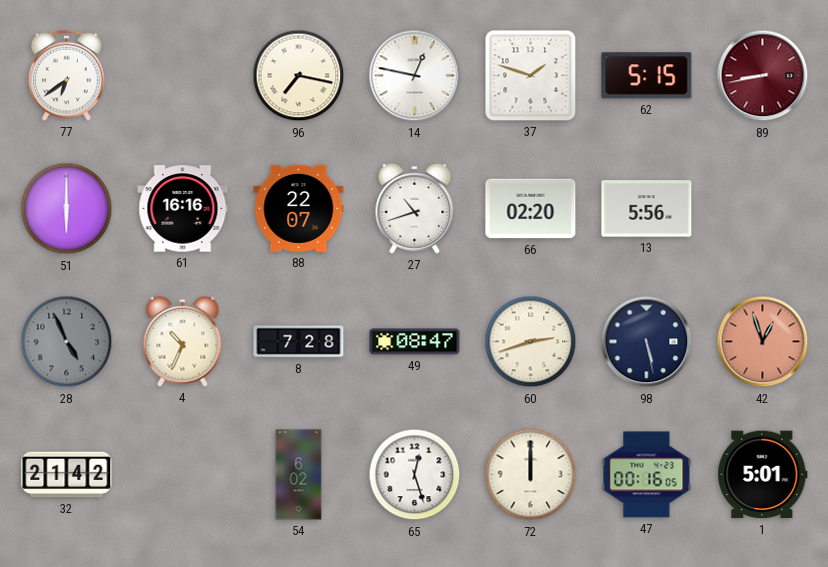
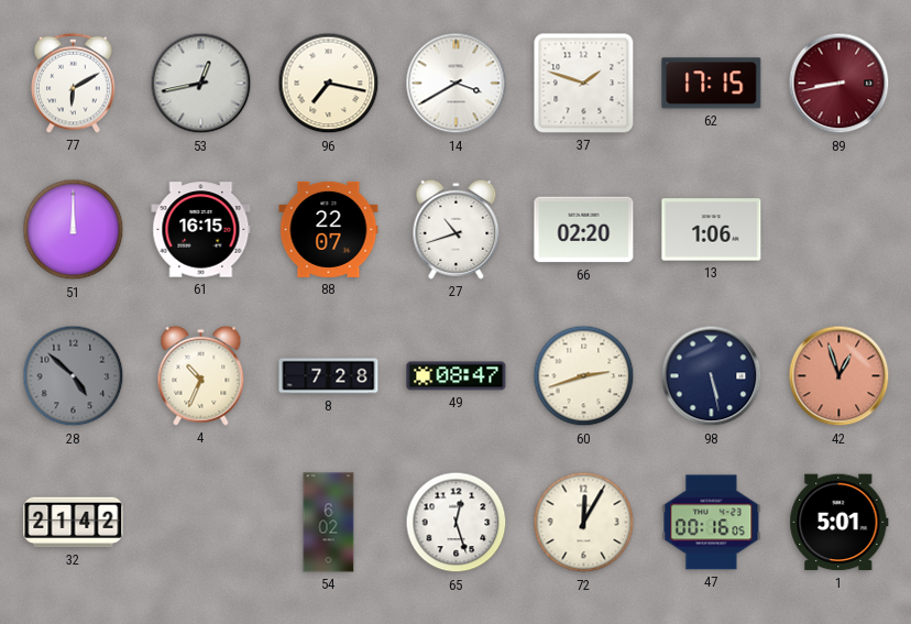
77: 6:39 -> 6:10
53: none -> 12:43
14: 12:47 -> 3:40
62: 5:15 -> 17:15
51: 6:00 -> 12:00
61: 16:16 -> 16:15
13: 5:56 -> 1:06
28: 4:56 -> 4:52
72: 12:00 -> 12:05
